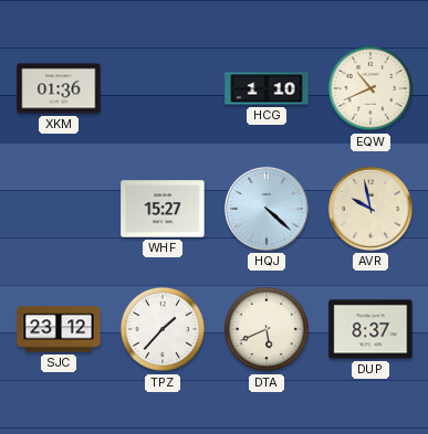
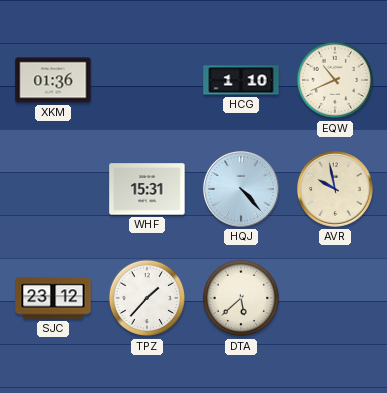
WHF: 15:27 -> 15:31
HQJ: 4:22 -> 4:23
DTA: 5:41 -> 5:38
DUP: 8:37 -> none
